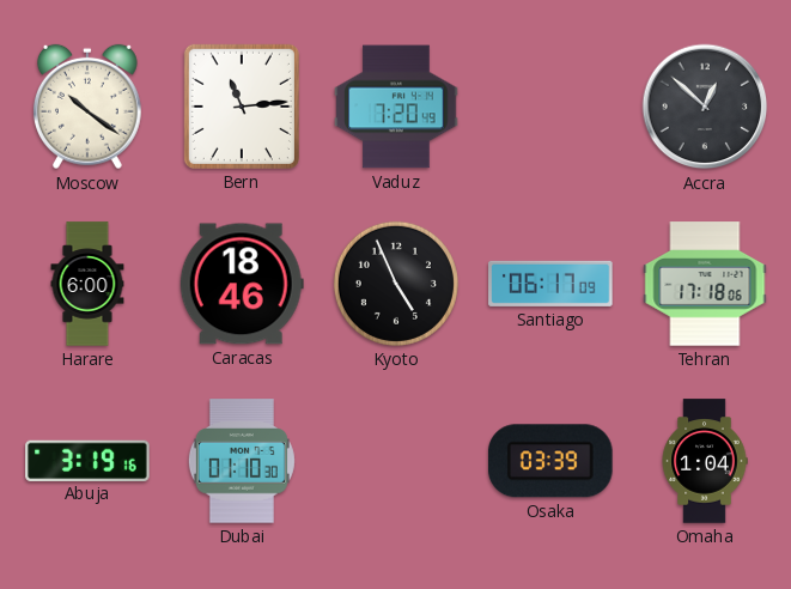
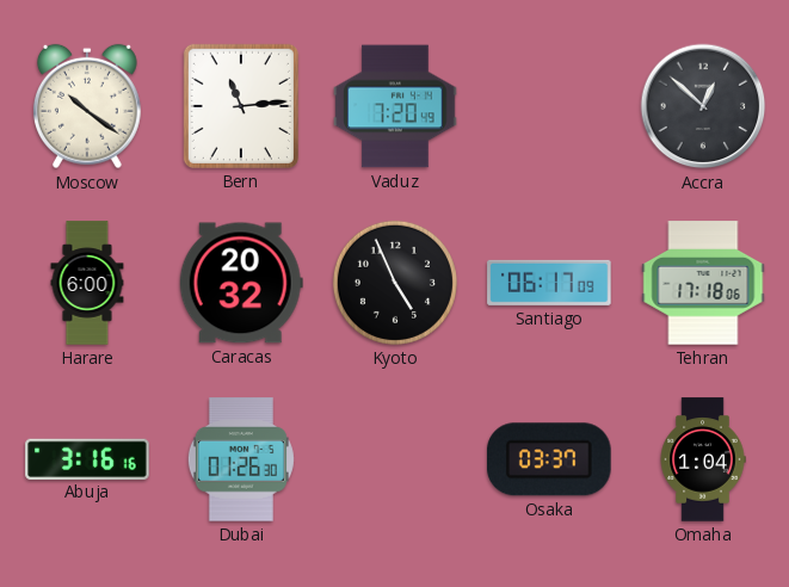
Caracas: 18:46 -> 20:32
Abuja: 3:19 -> 3:16
Dubai: 01:10 -> 01:26
Osaka: 03:39 -> 03:37
